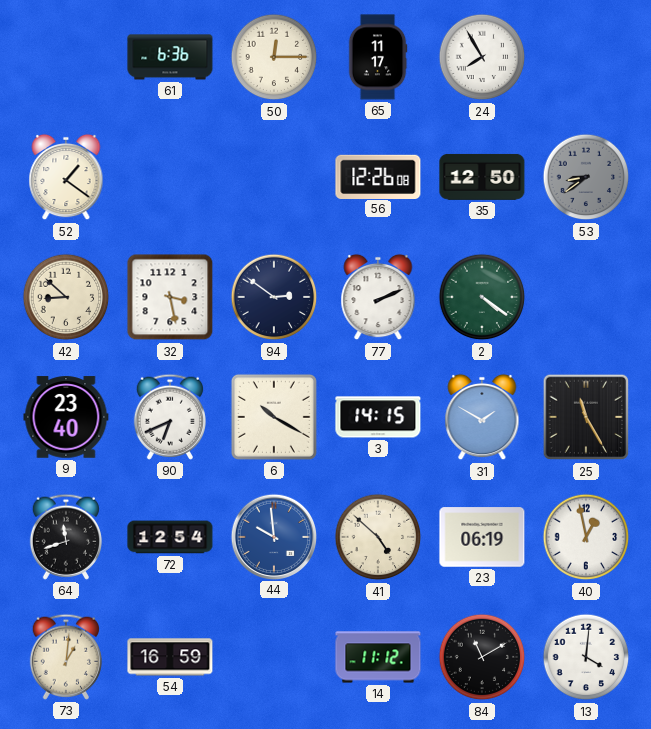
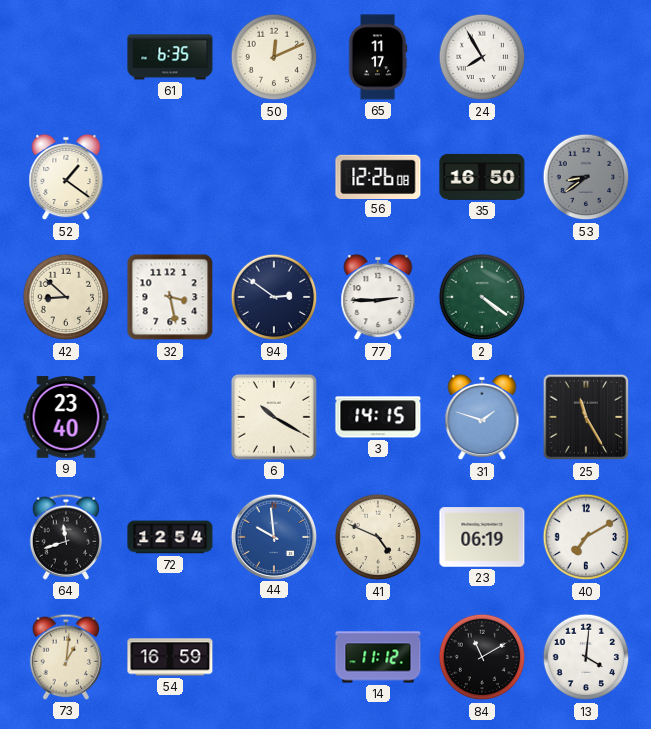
61: 6:36 -> 6:35
50: 12:15 -> 12:11
35: 12:50 -> 16:50
77: 2:11 -> 2:45
90: 6:41 -> none
31: 1:50 -> 1:48
41: 4:52 -> 4:49
40: 12:58 -> 7:10
